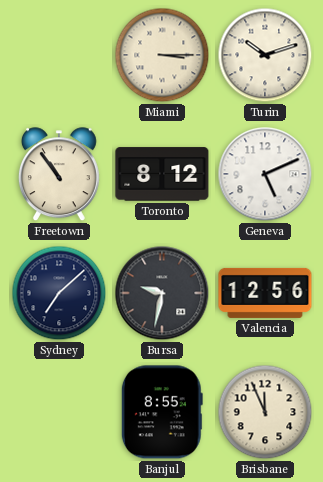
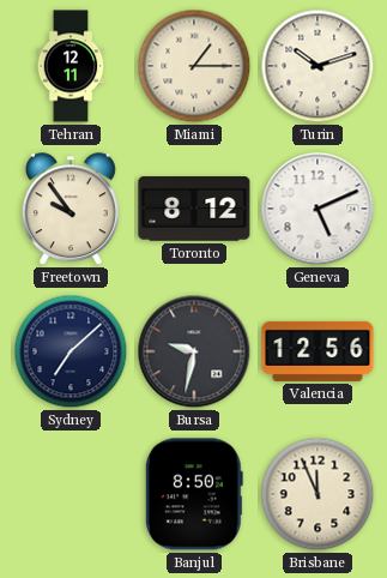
Tehran: none -> 12:11
Miami: 3:15 -> 1:15
Freetown: 10:54 -> 9:54
Banjul: 8:55 -> 8:50
